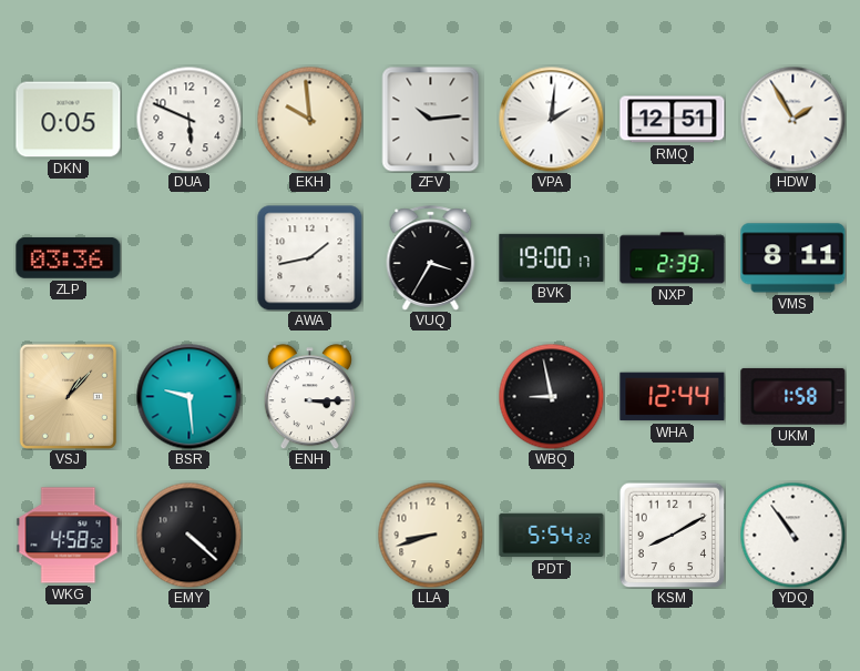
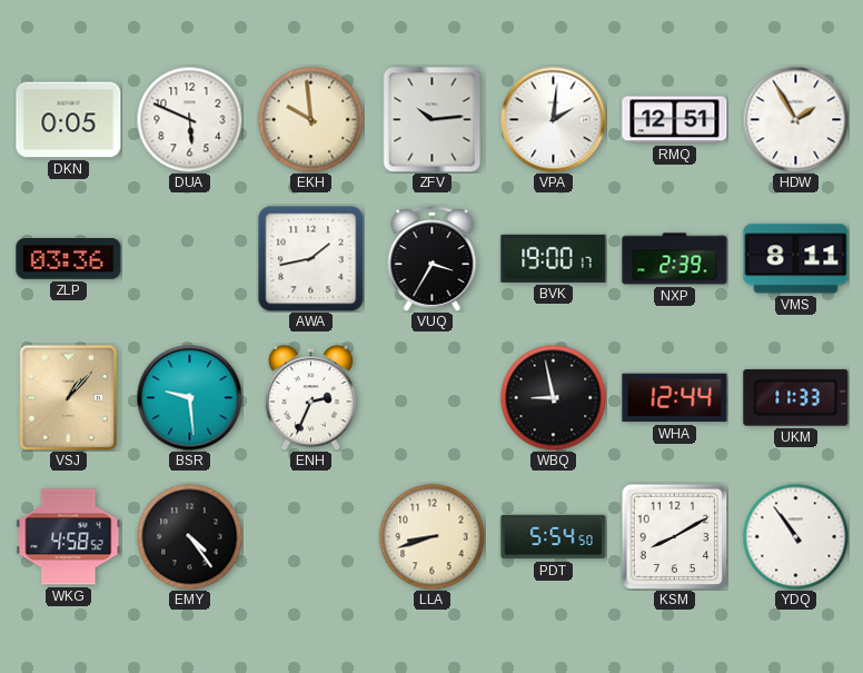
ENH: 3:15 -> 2:34
UKM: 1:58 -> 11:33
EMY: 4:22 -> 4:24
PDT: 5:54:22 -> 5:54:50
